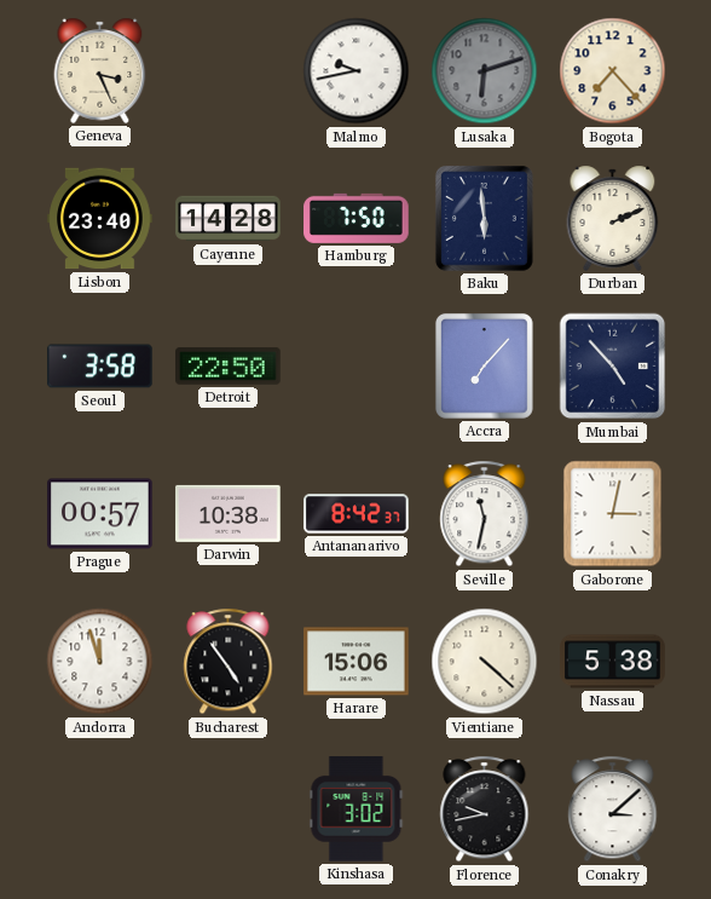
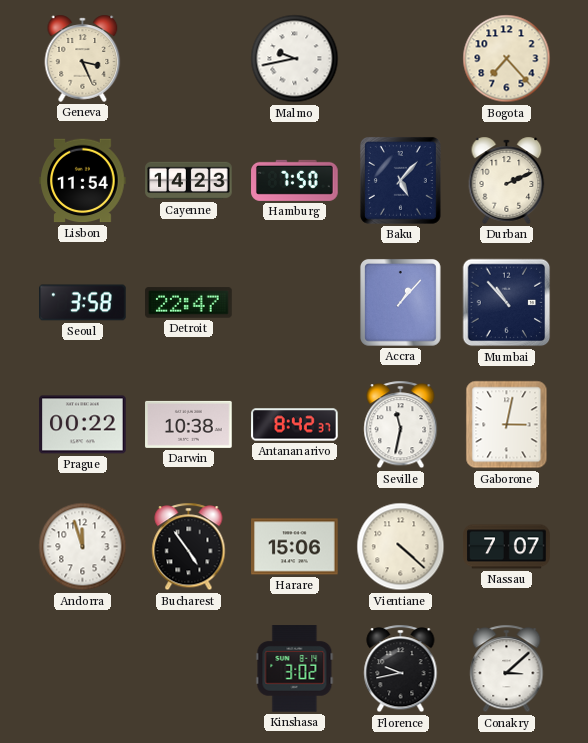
Lusaka: 6:12 -> none
Lisbon: 23:40 -> 11:54
Cayenne: 14:28 -> 14:23
Baku: 5:59 -> 5:07
Detroit: 22:50 -> 22:47
Accra: 7:07 -> 1:07
Mumbai: 4:53 -> 10:53
Prague: 00:57 -> 00:22
Nassau: 5:38 -> 7:07
